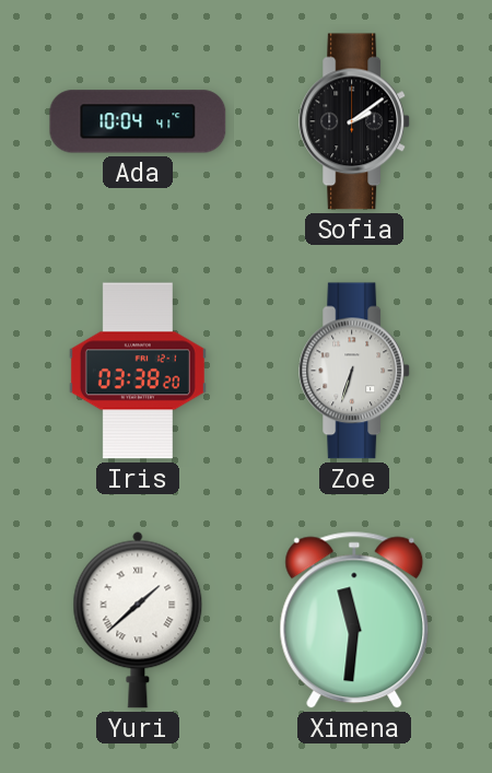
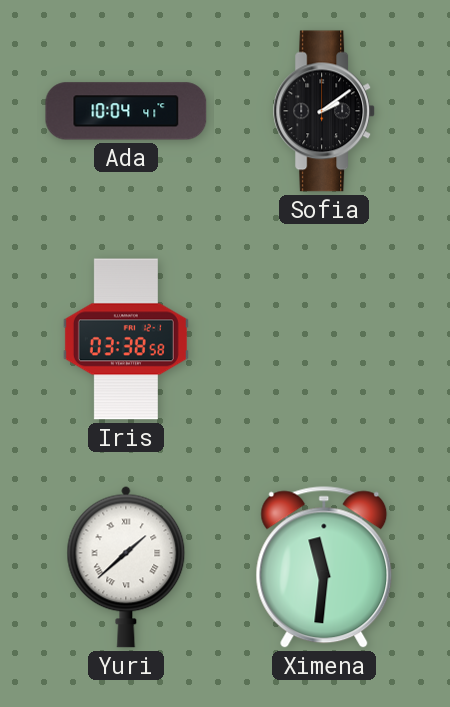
Iris: 03:38:20 -> 03:38:58
Zoe: 6:33 -> none
